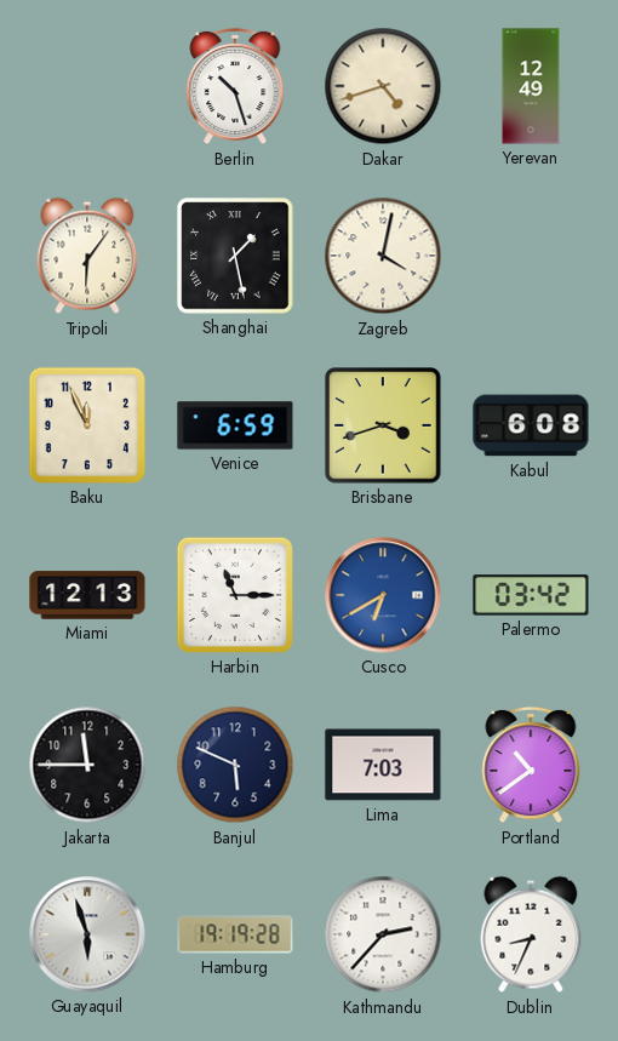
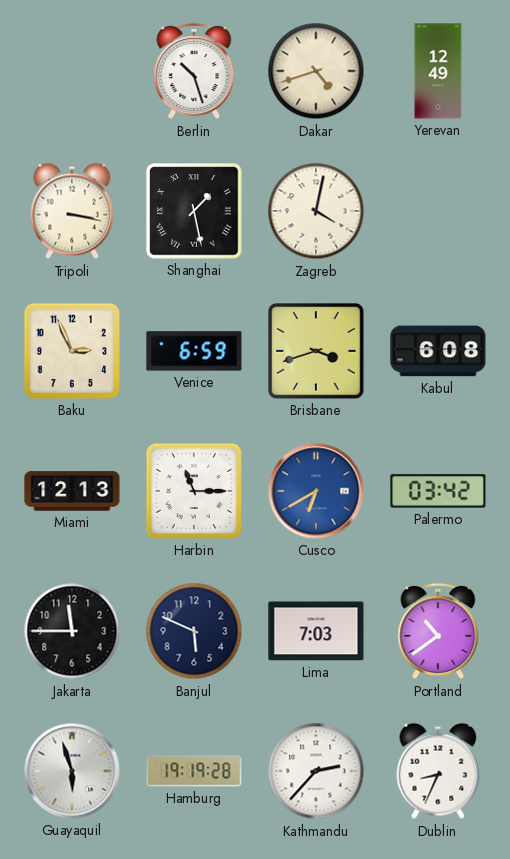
Tripoli: 6:06 -> 3:17
Baku: 11:56 -> 2:56
